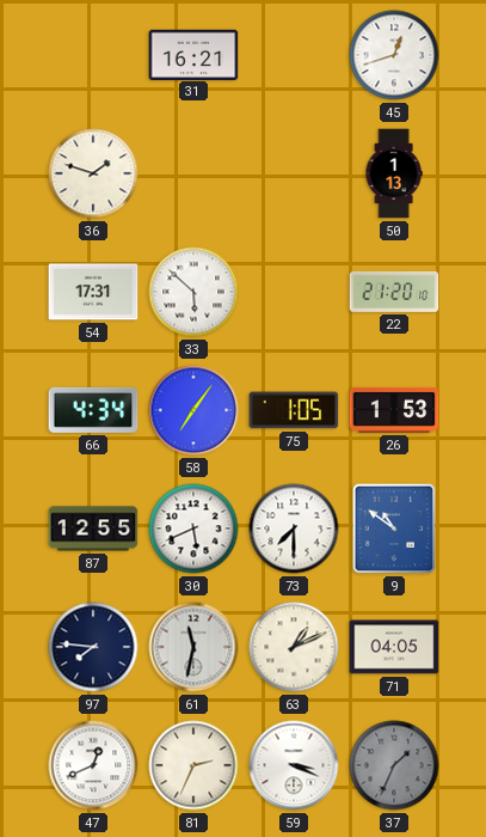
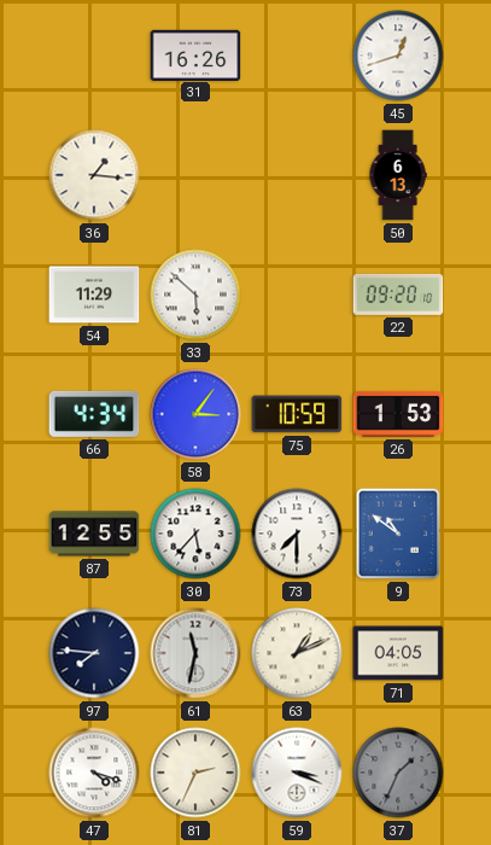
31: 16:21 -> 16:26
36: 1:48 -> 1:16
50: 1:13 -> 6:13
54: 17:31 -> 11:29
22: 21:20 -> 09:20
58: 7:06 -> 3:06
75: 1:05 -> 10:59
30: 5:41 -> 5:37
47: 12:41 -> 4:18
